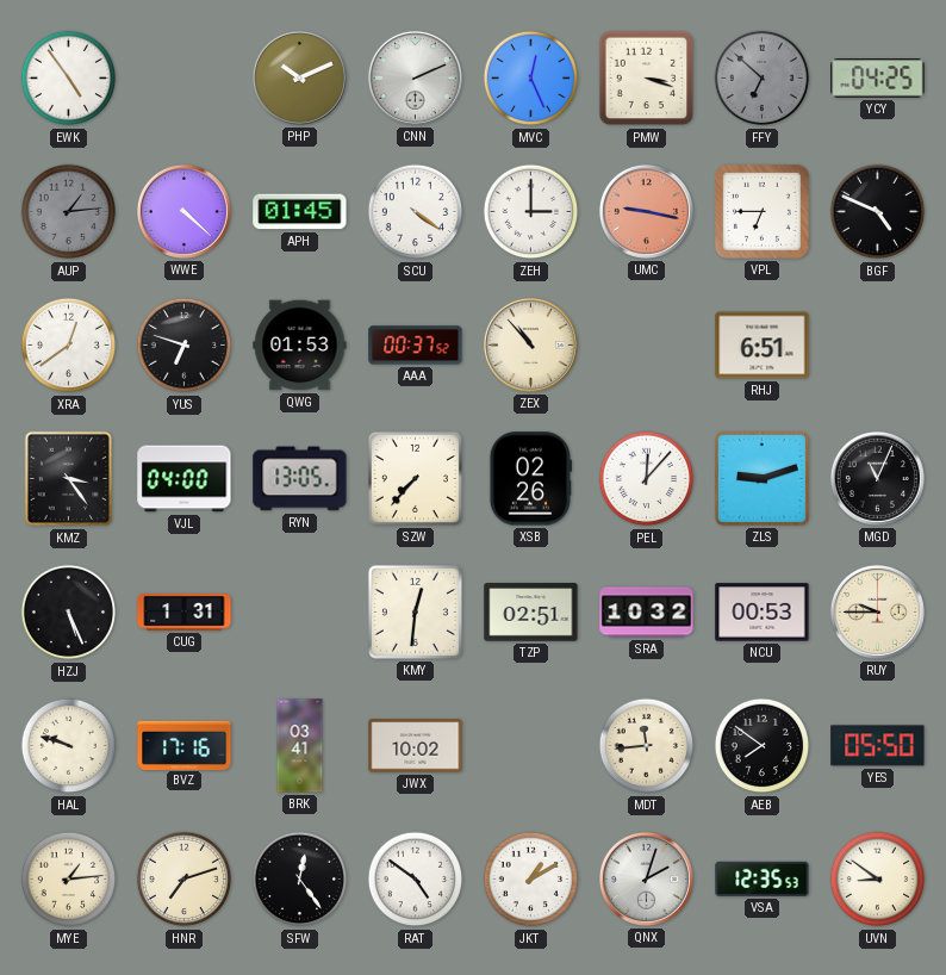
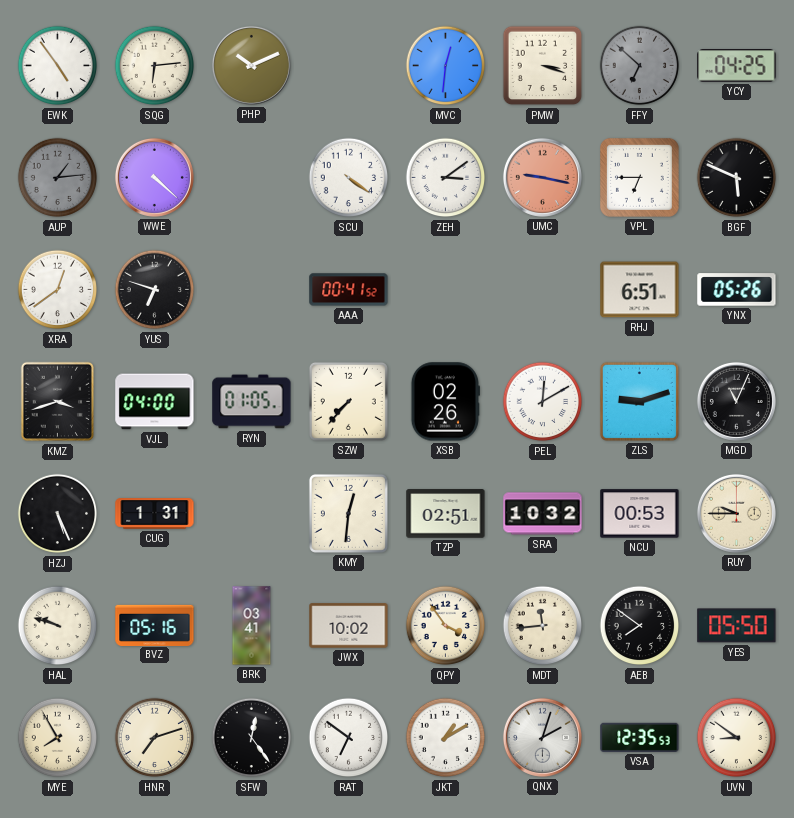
SQG: none -> 6:14
CNN: 2:11 -> none
MVC: 12:26 -> 12:31
APH: 01:45 -> none
ZEH: 3:00 -> 3:09
BGF: 4:49 -> 5:49
QWG: 01:53 -> none
AAA: 00:37 -> 00:41
ZEX: 10:53 -> none
YNX: none -> 05:26
KMZ: 3:24 -> 3:42
RYN: 13:05 -> 01:05
PEL: 12:07 -> 12:10
BVZ: 17:16 -> 05:16
QPY: none -> 3:54
MYE: 1:14 -> 7:55
RAT: 4:51 -> 6:51
